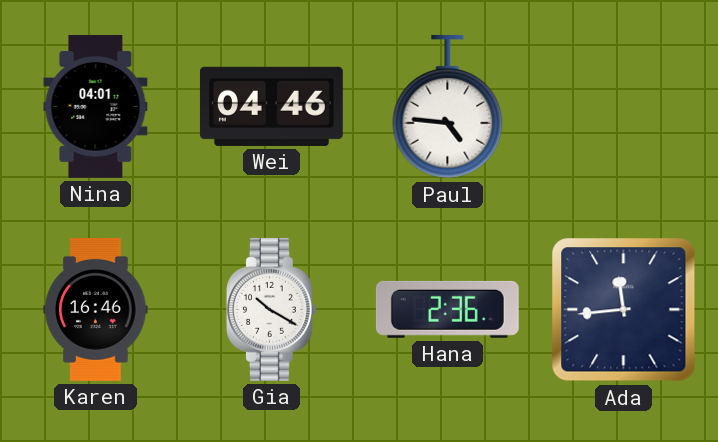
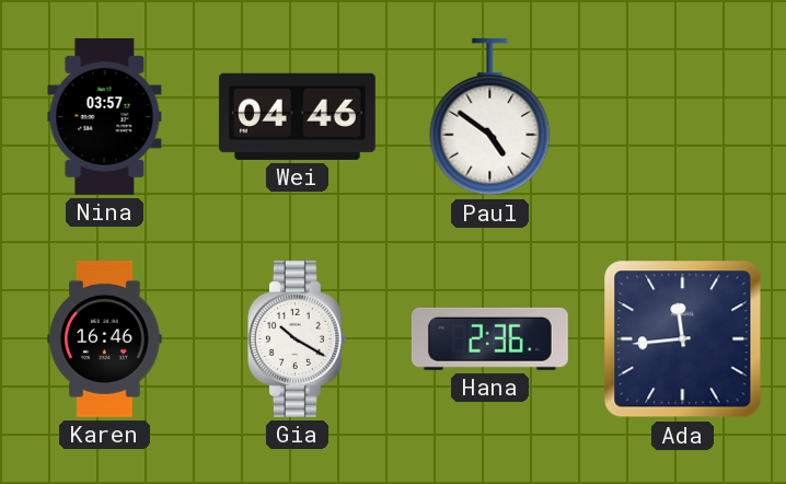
Nina: 04:01 -> 03:57
Paul: 4:46 -> 4:51
